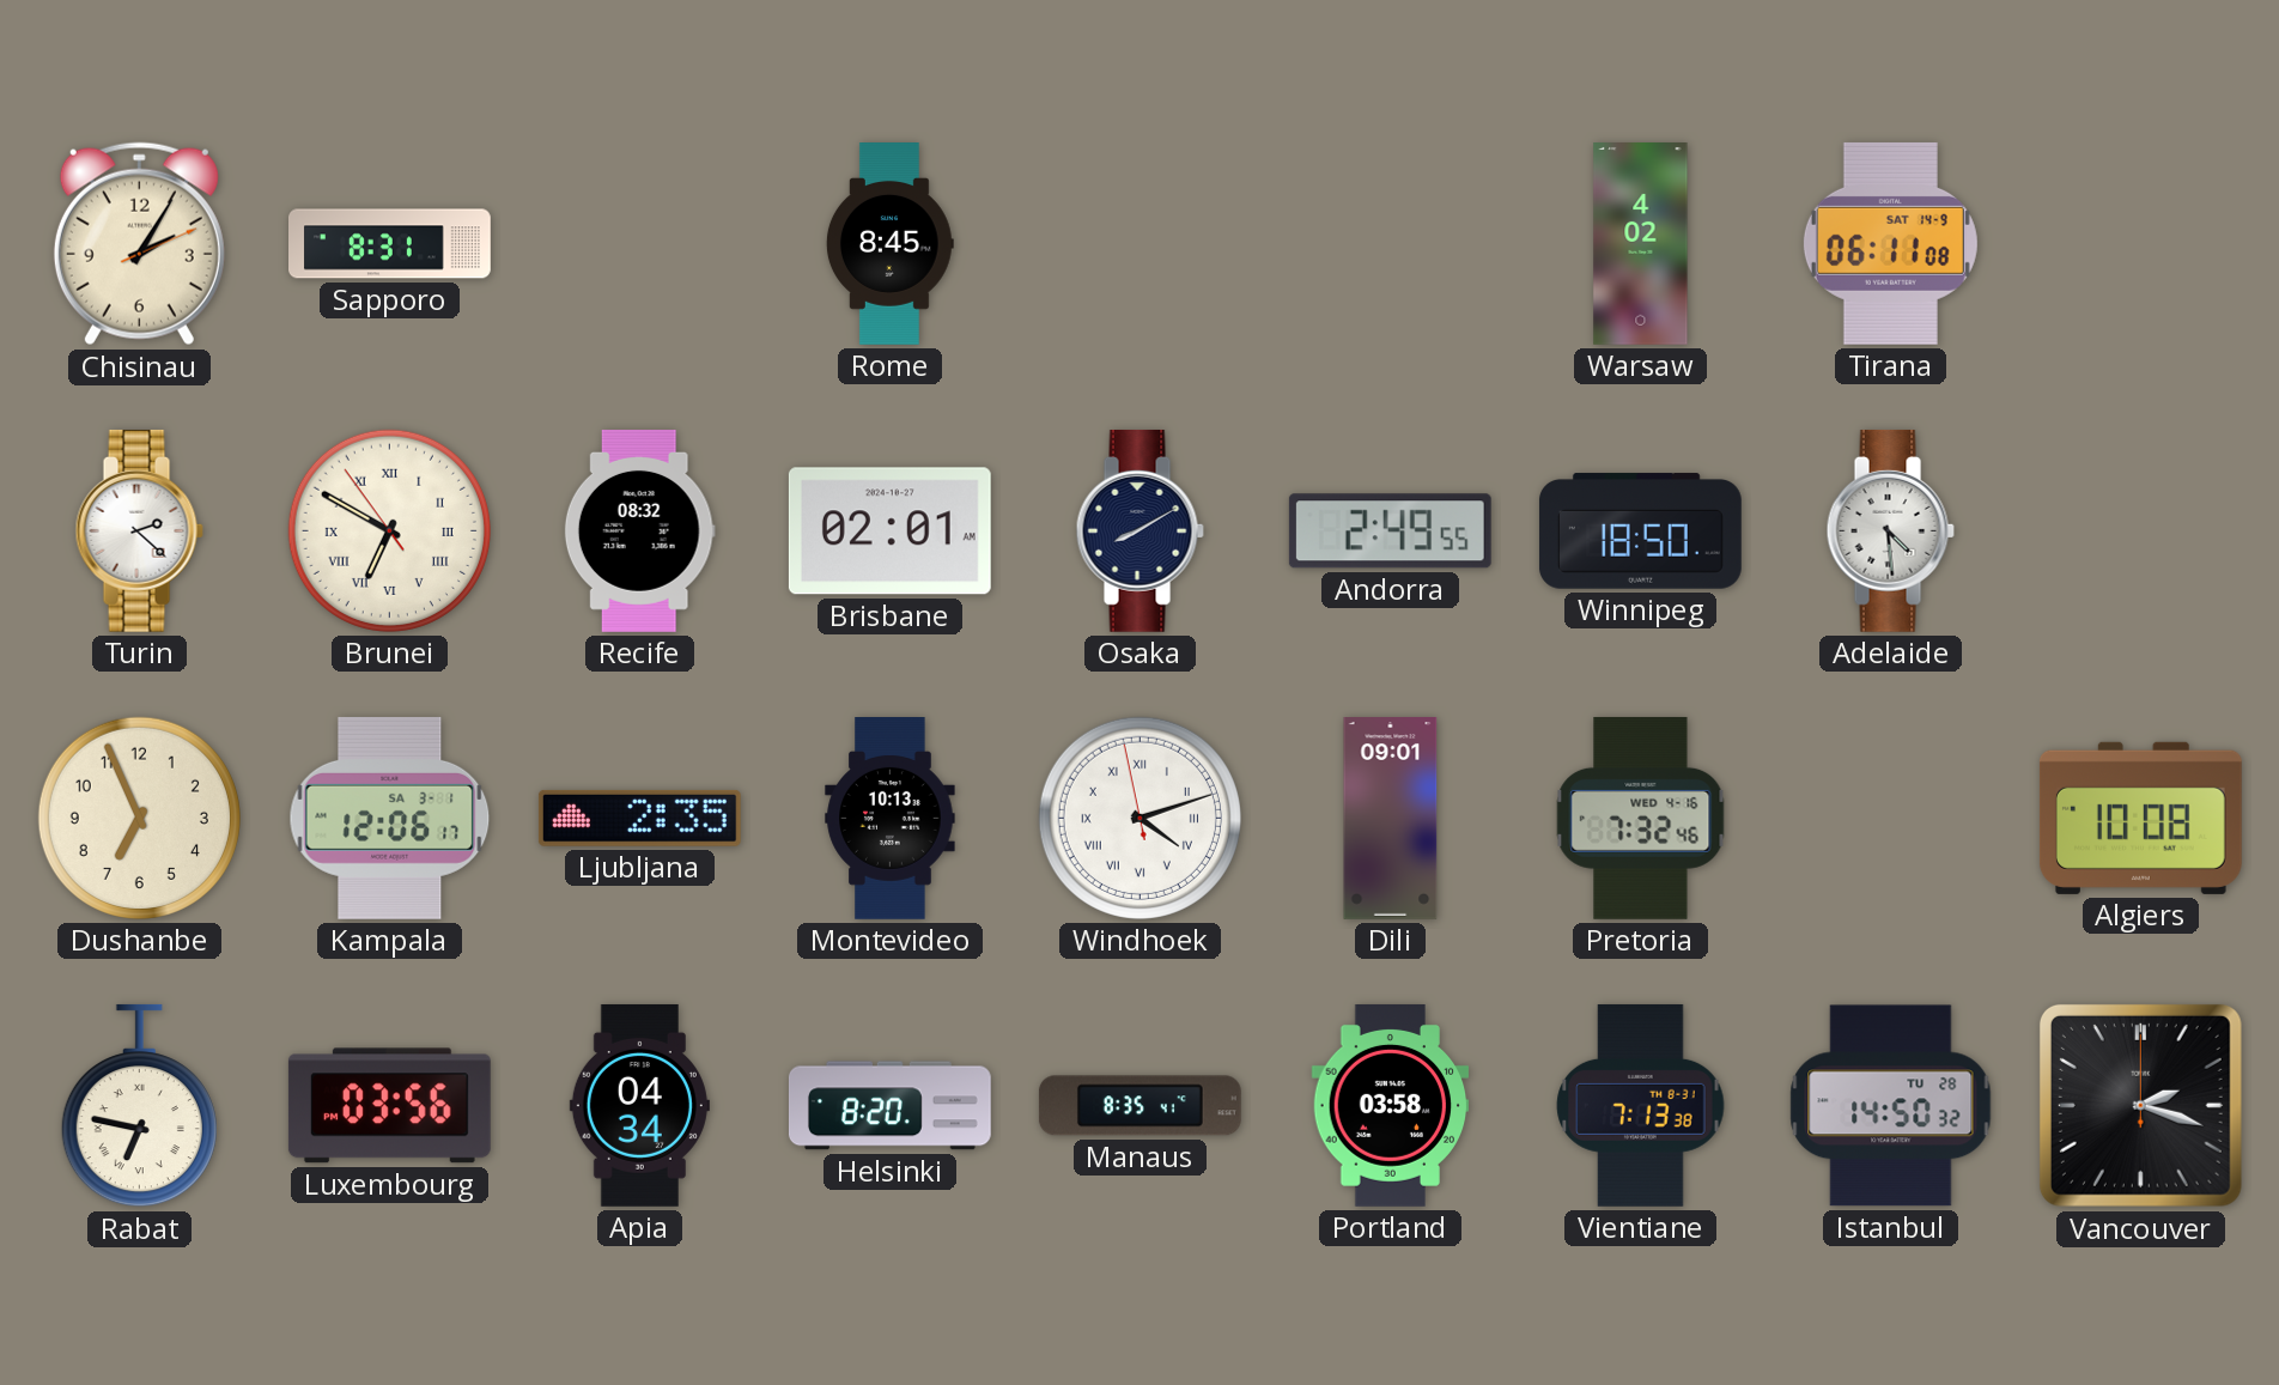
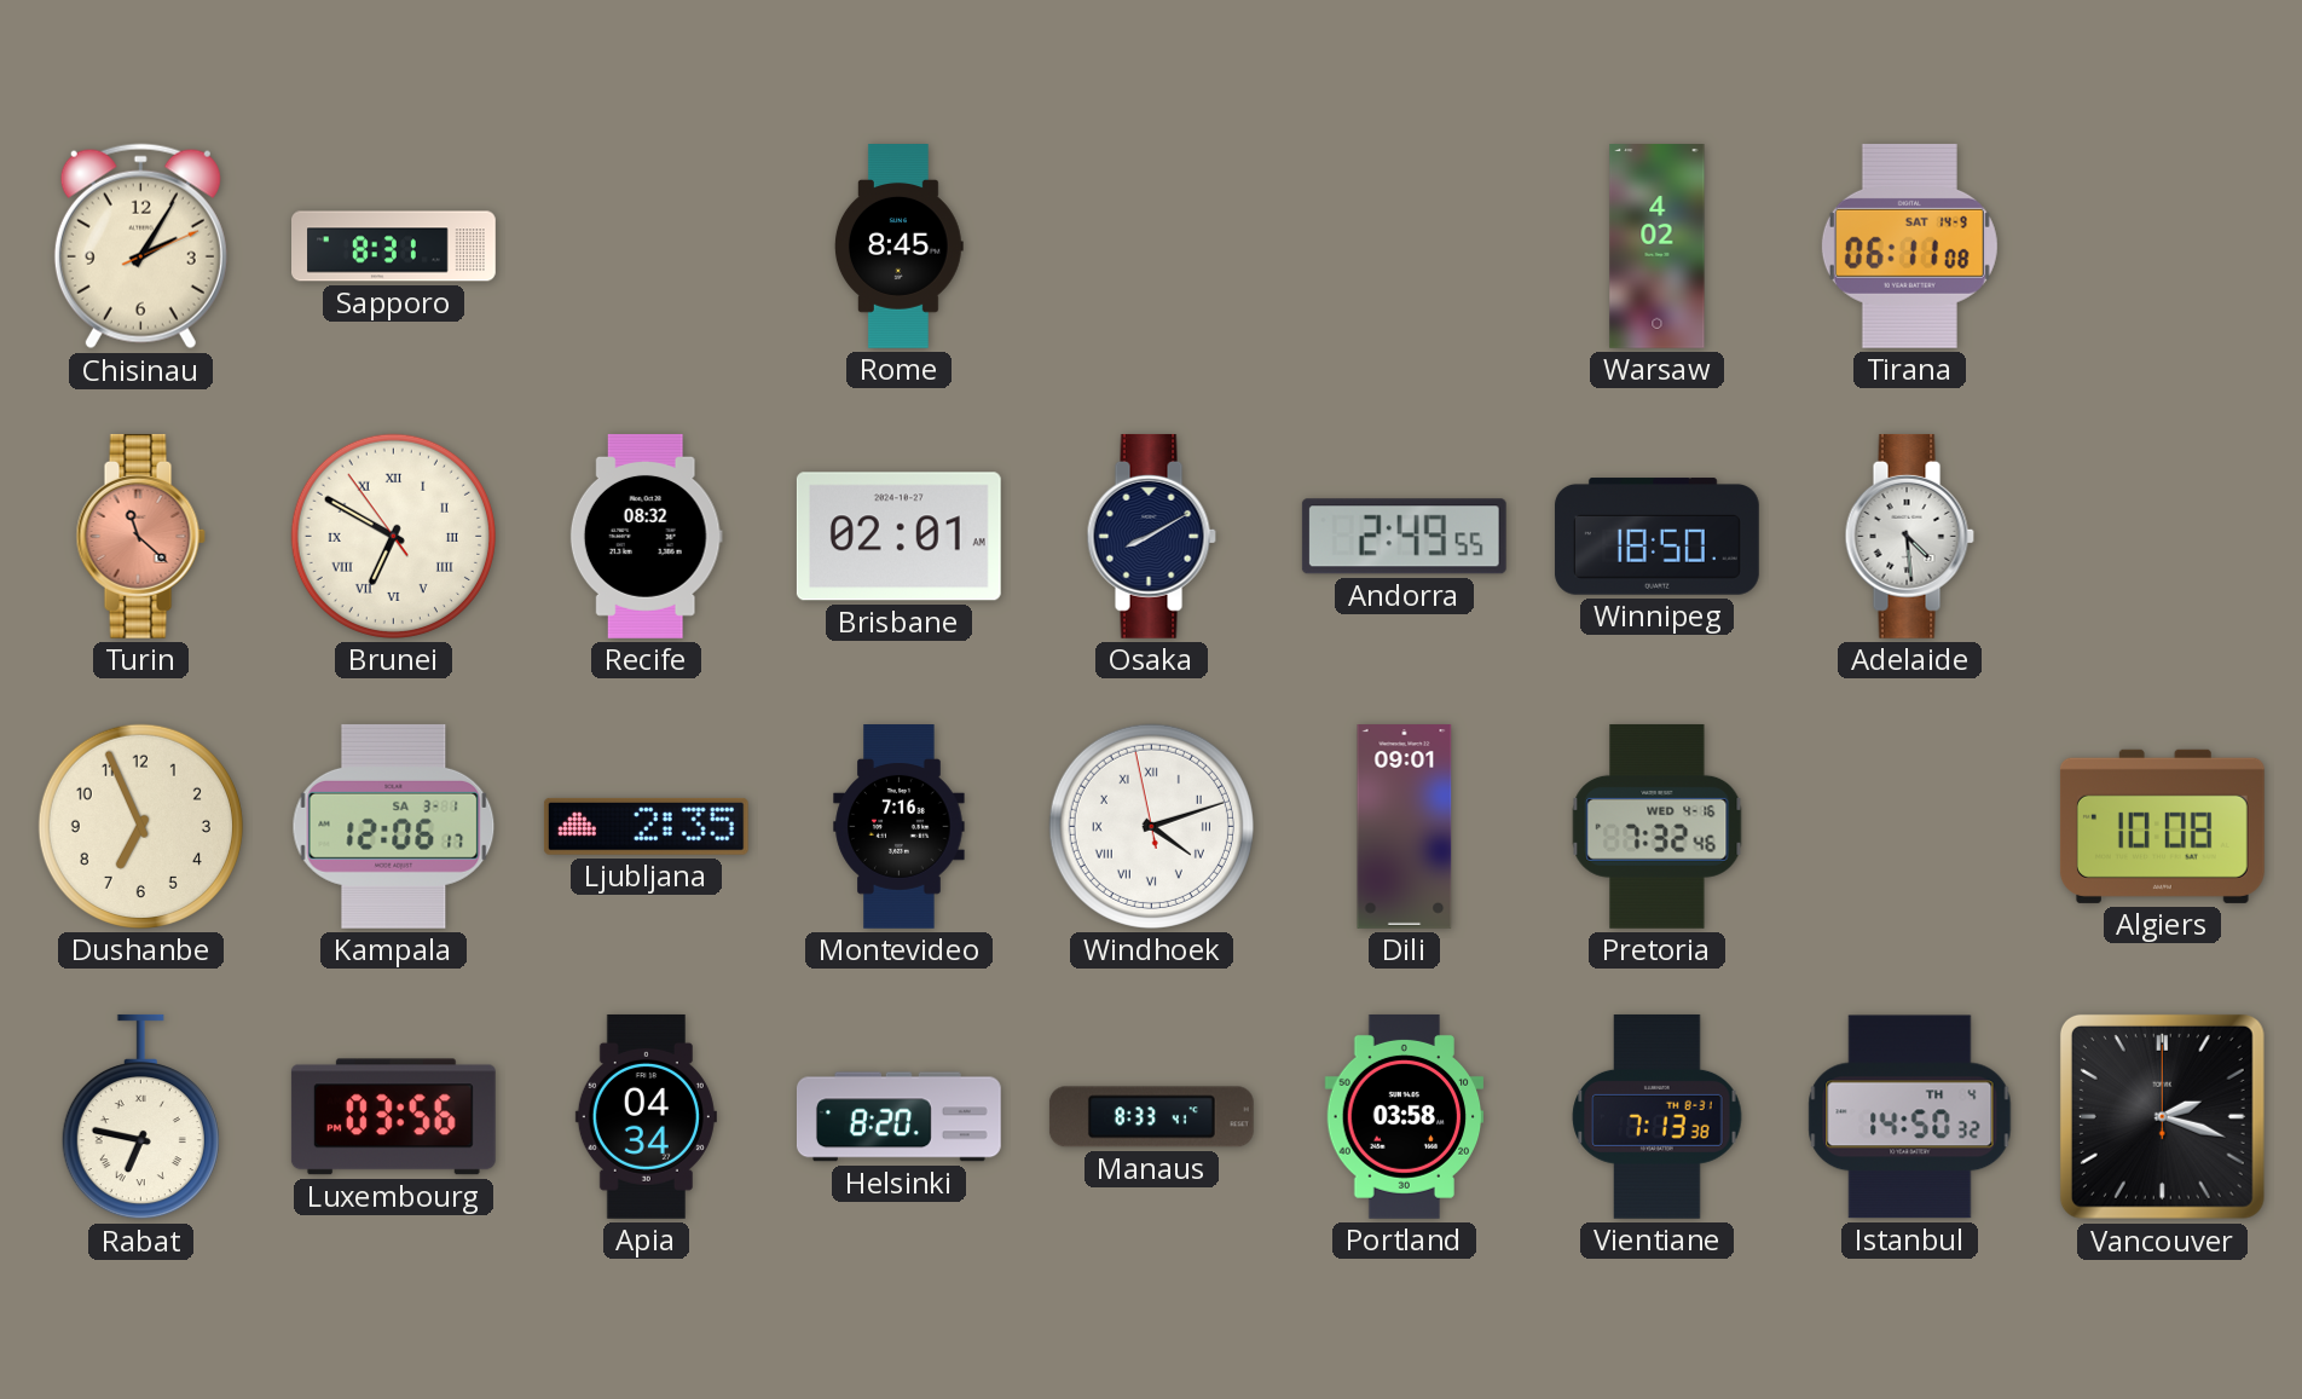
Turin: 2:22 -> 11:22
Turin dial: white -> salmon
Montevideo: 10:13 -> 7:16
Manaus: 8:35 -> 8:33
Istanbul date: TU 28 -> TH 4
